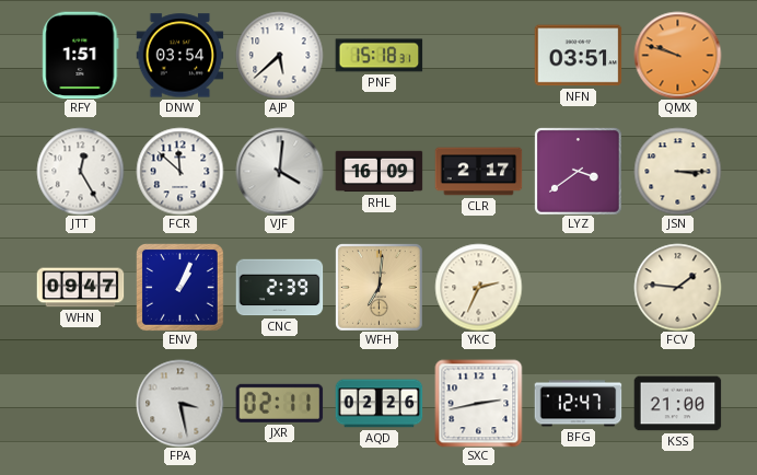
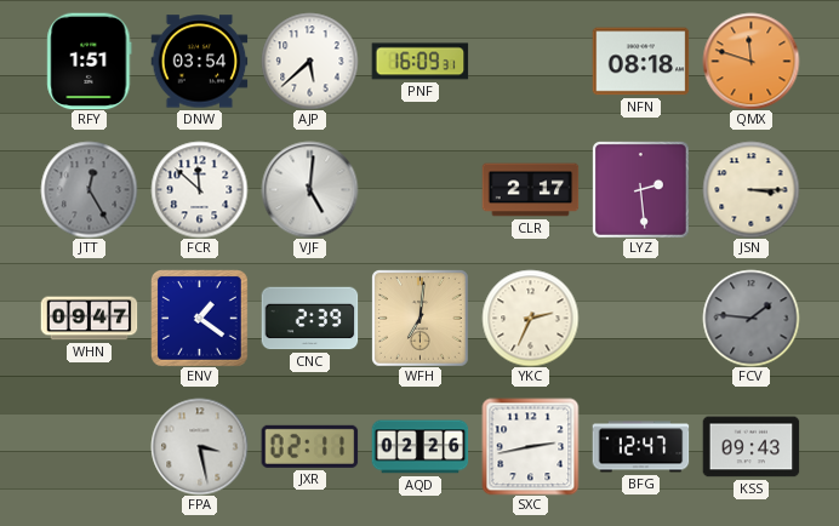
PNF: 15:18 -> 16:09
NFN: 03:51 -> 08:18
QMX: 9:48 -> 11:48
JTT dial: white -> grey
VJF: 4:01 -> 5:01
RHL: 16:09 -> none
LYZ: 3:39 -> 2:29
ENV: 1:04 -> 1:21
FCV dial: cream -> grey
KSS: 21:00 -> 09:43
